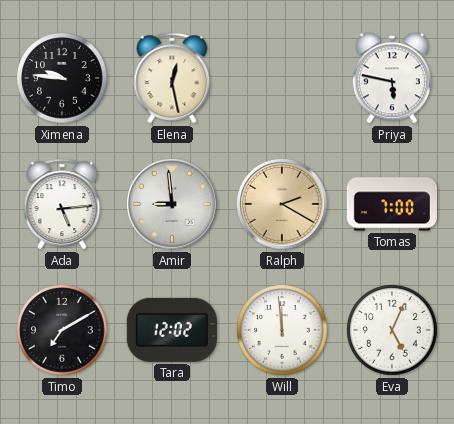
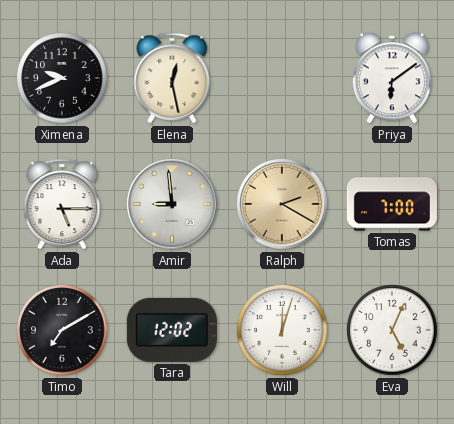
Ximena: 9:46 -> 9:41
Priya: 5:47 -> 6:09
Ada: 5:14 -> 5:15
Will: 11:59 -> 12:03
